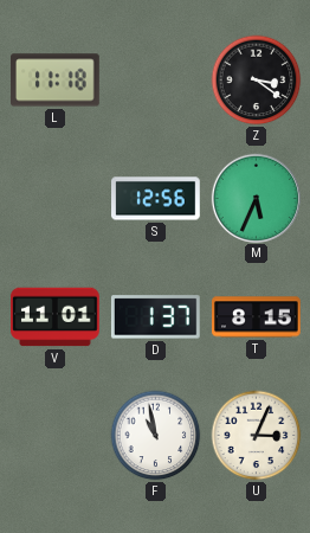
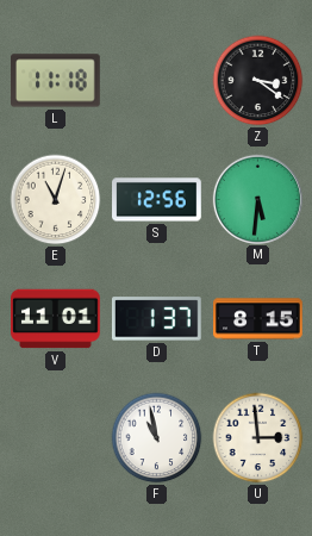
E: none -> 11:03
M: 5:34 -> 5:31
U: 3:04 -> 2:59
